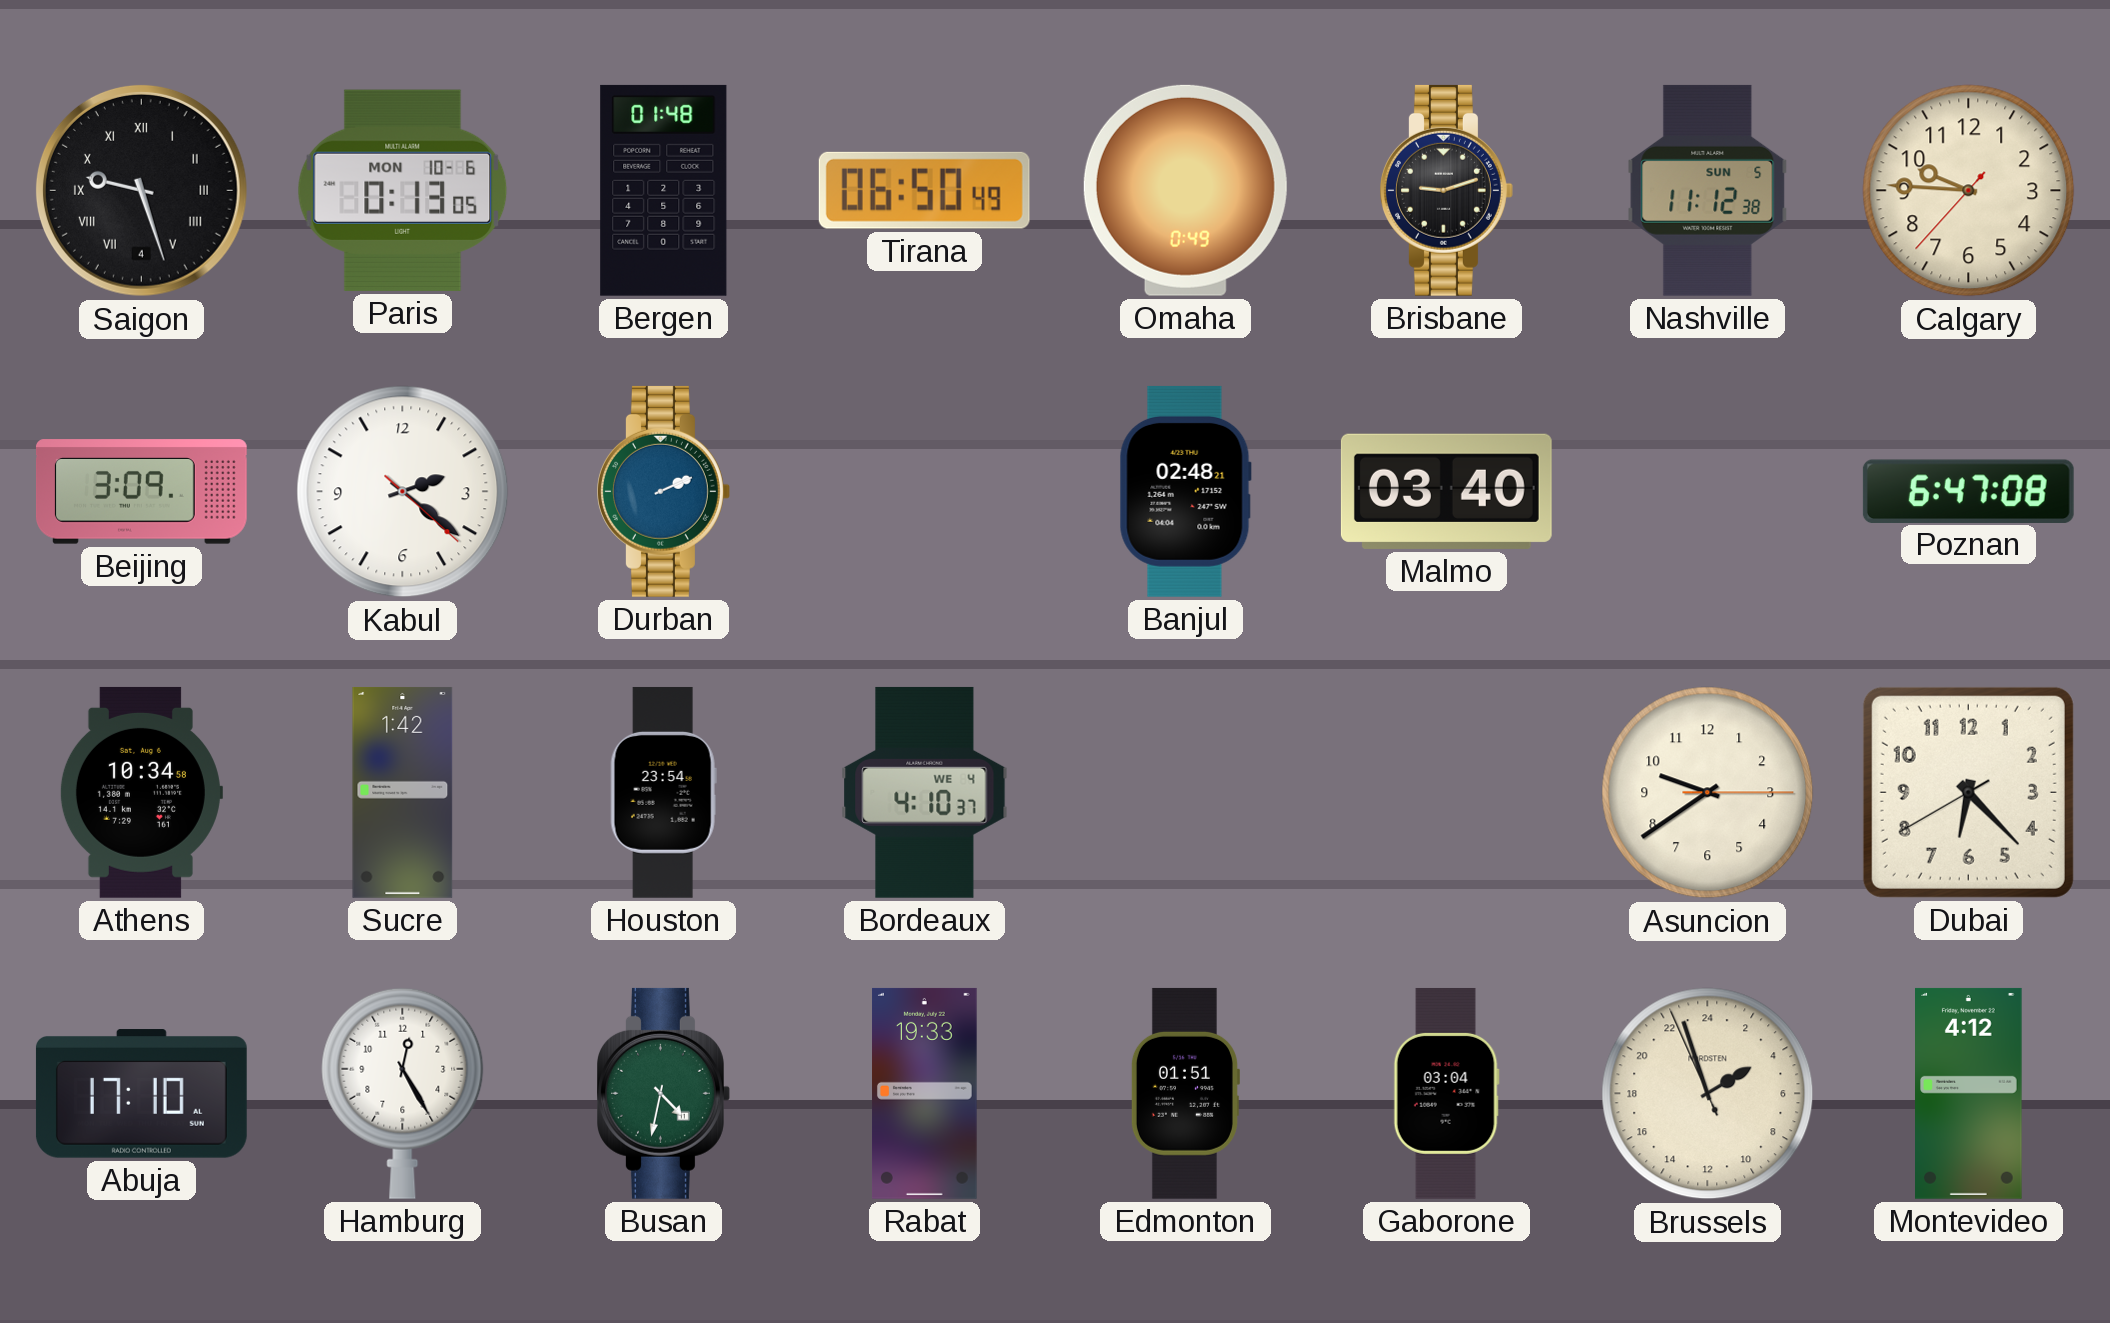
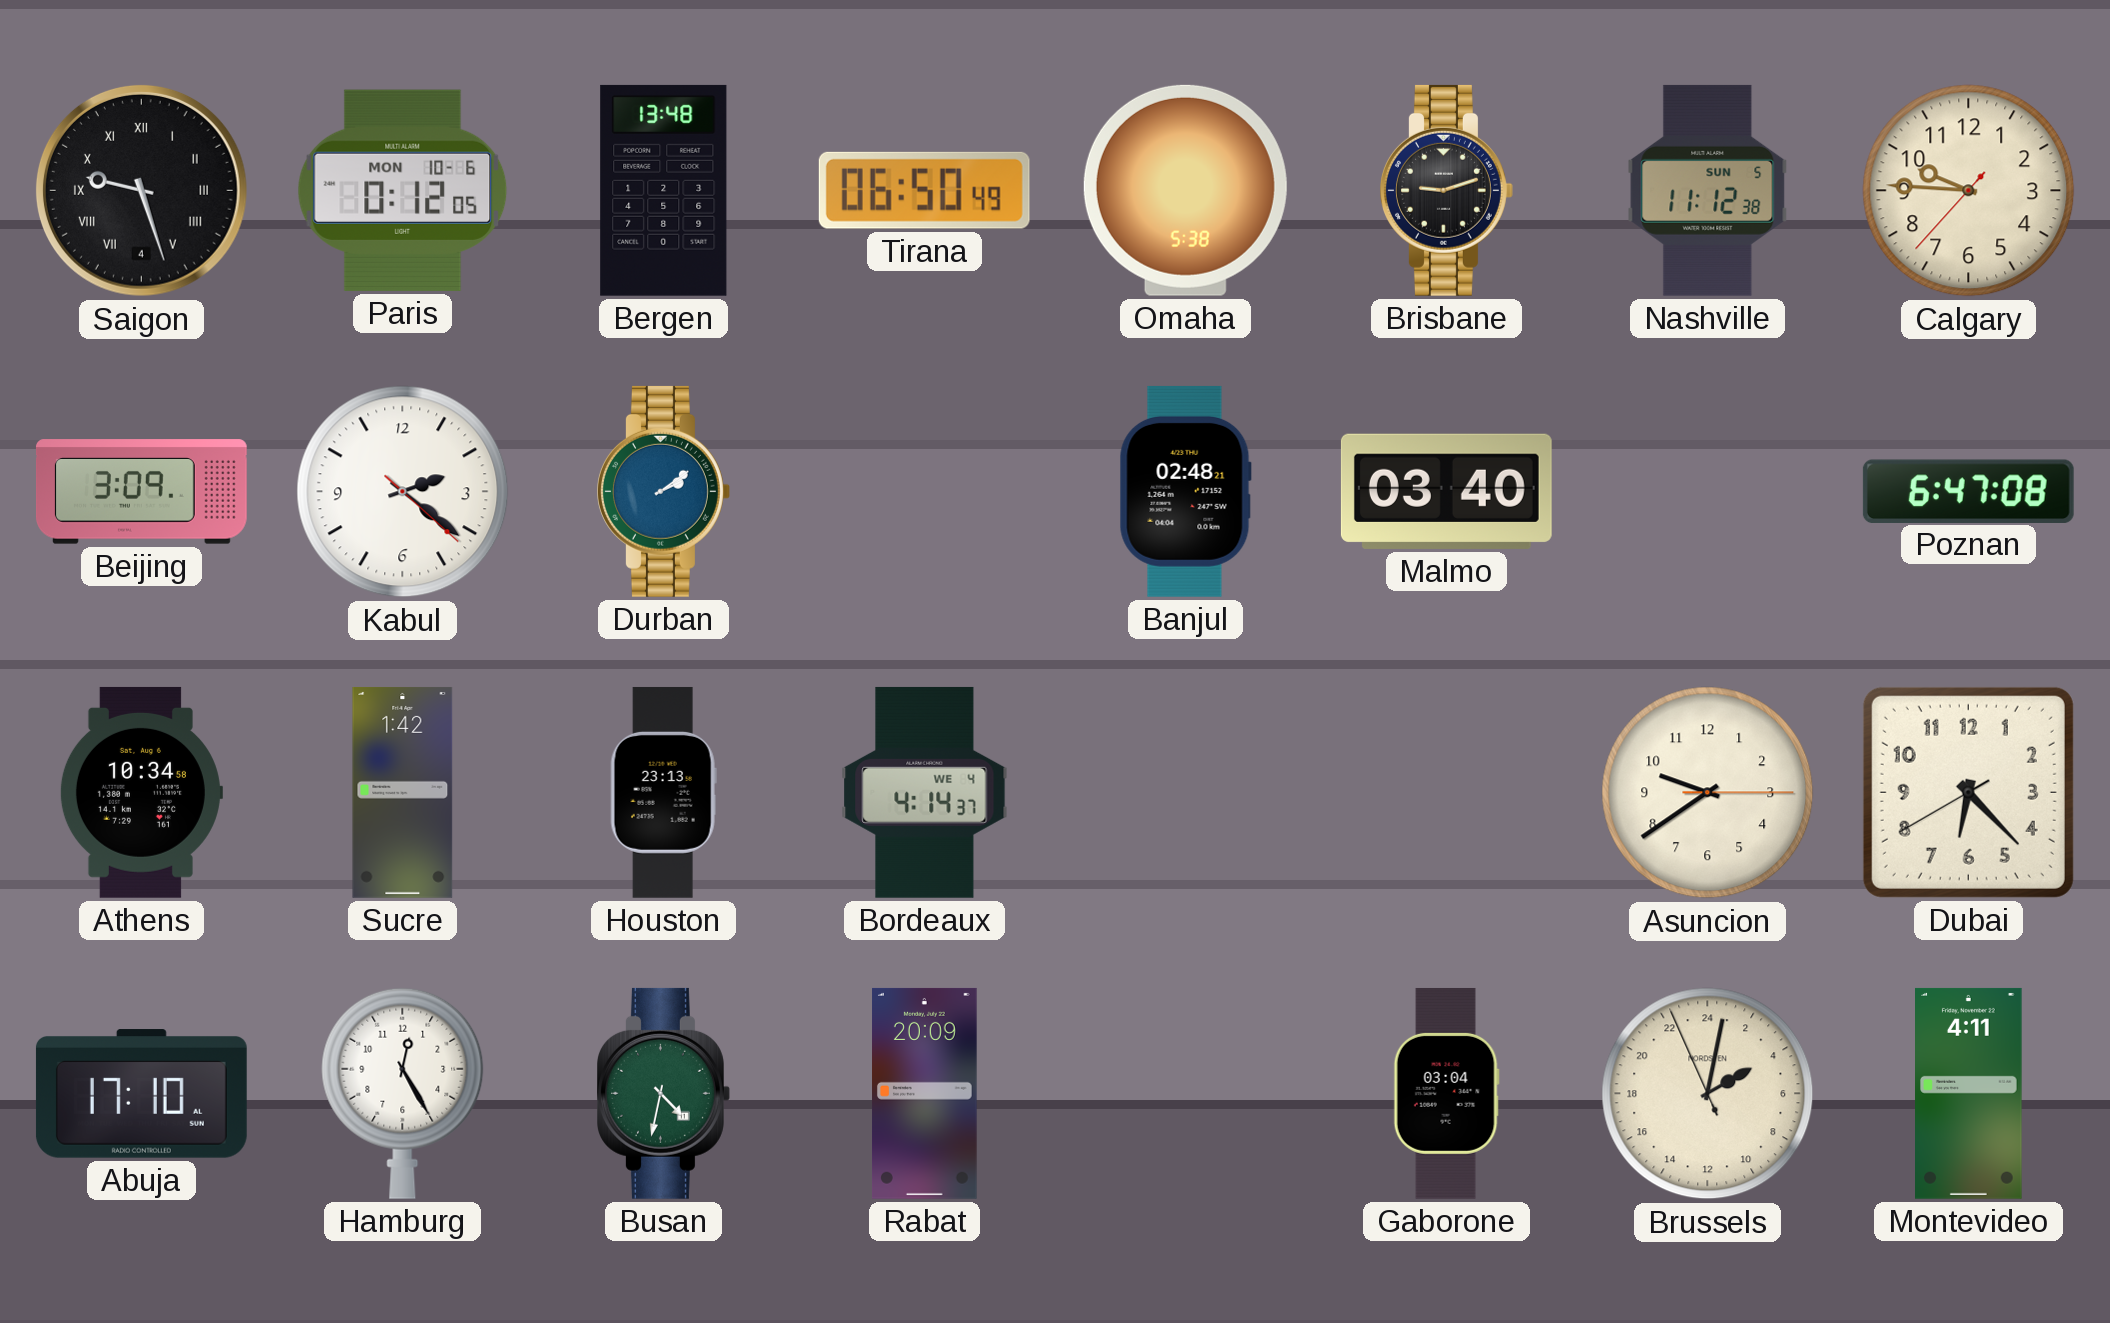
Paris: 0:13 -> 0:12
Bergen: 01:48 -> 13:48
Omaha: 0:49 -> 5:38
Durban: 2:11 -> 2:09
Houston: 23:54 -> 23:13
Bordeaux: 4:10 -> 4:14
Rabat: 19:33 -> 20:09
Edmonton: 01:51 -> none
Brussels: 3:56 -> 4:01
Montevideo: 4:12 -> 4:11
